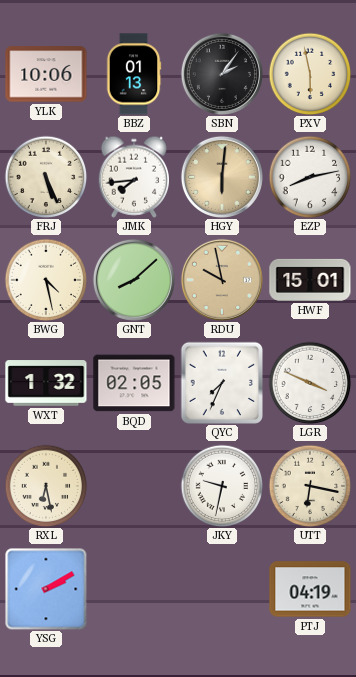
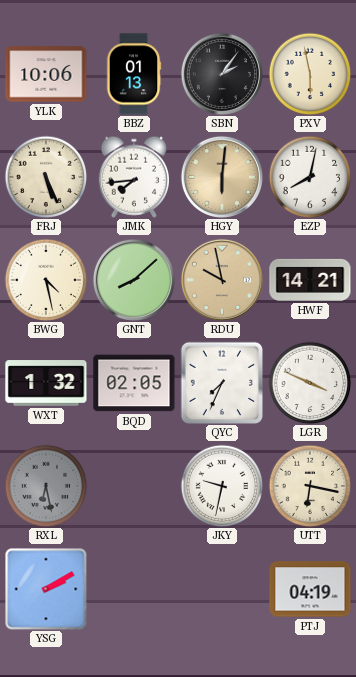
EZP: 8:13 -> 8:02
HWF: 15:01 -> 14:21
RXL dial: cream -> grey
